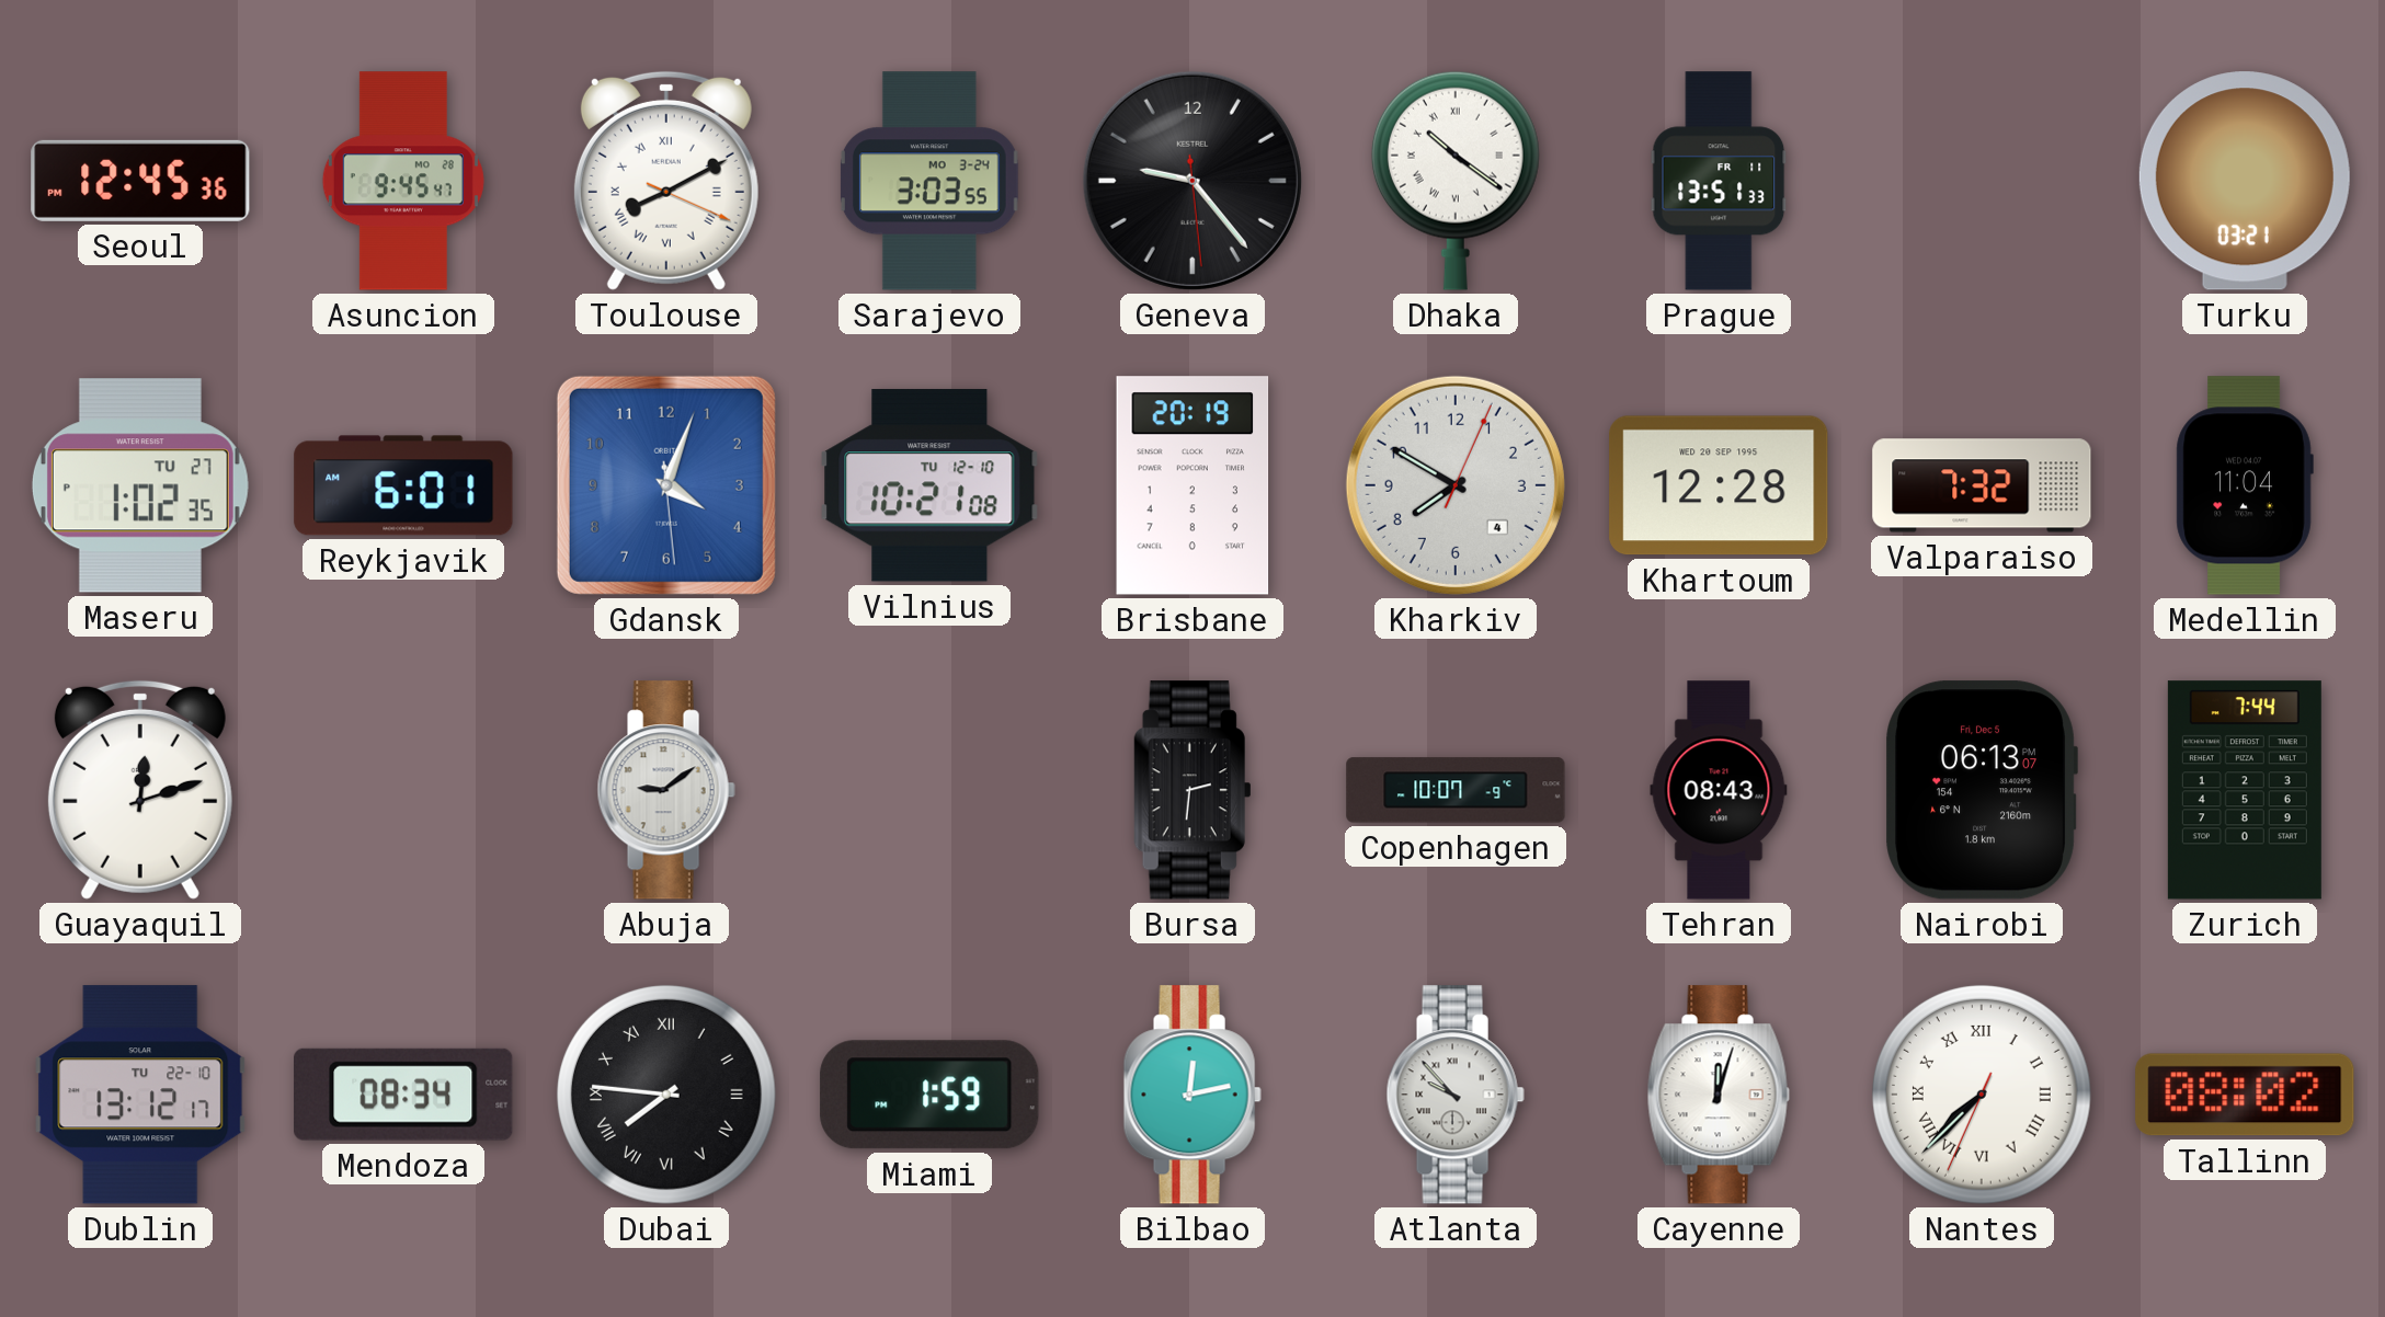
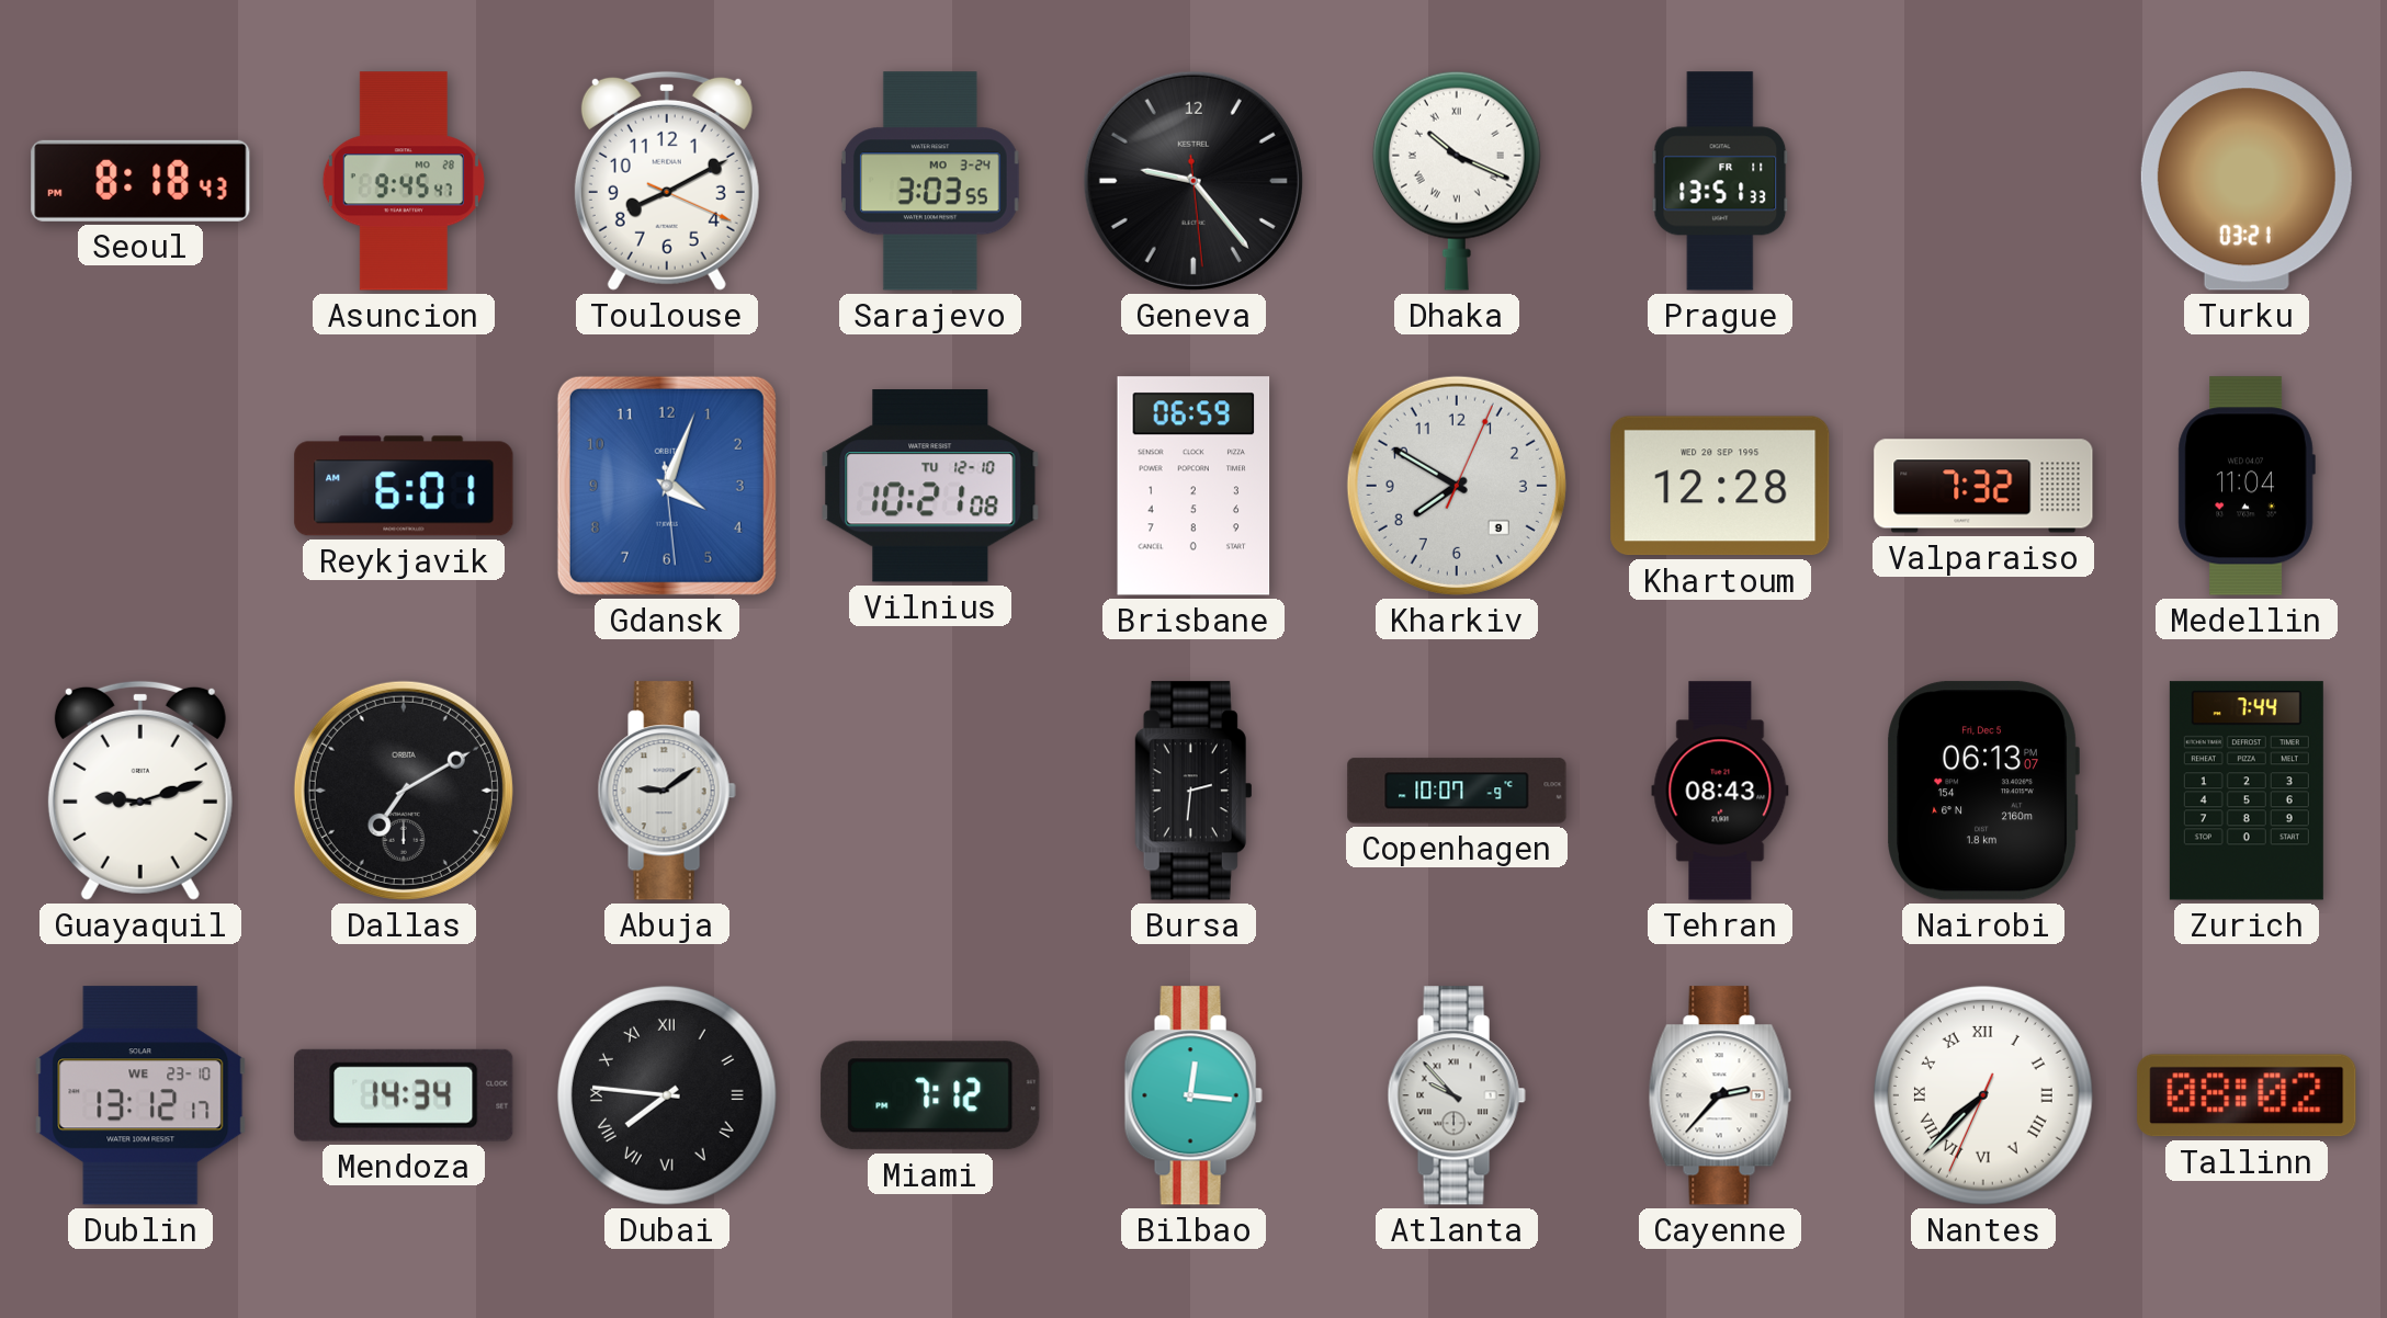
Seoul: 12:45 -> 8:18
Toulouse numerals: Roman -> Arabic
Dhaka: 10:21 -> 10:19
Maseru: 1:02 -> none
Brisbane: 20:19 -> 06:59
Kharkiv date: 4 -> 9
Guayaquil: 12:12 -> 9:12
Dallas: none -> 7:10
Dublin date: TU 22-10 -> WE 23-10
Mendoza: 08:34 -> 14:34
Miami: 1:59 -> 7:12
Bilbao: 12:13 -> 12:16
Cayenne: 12:03 -> 2:37
